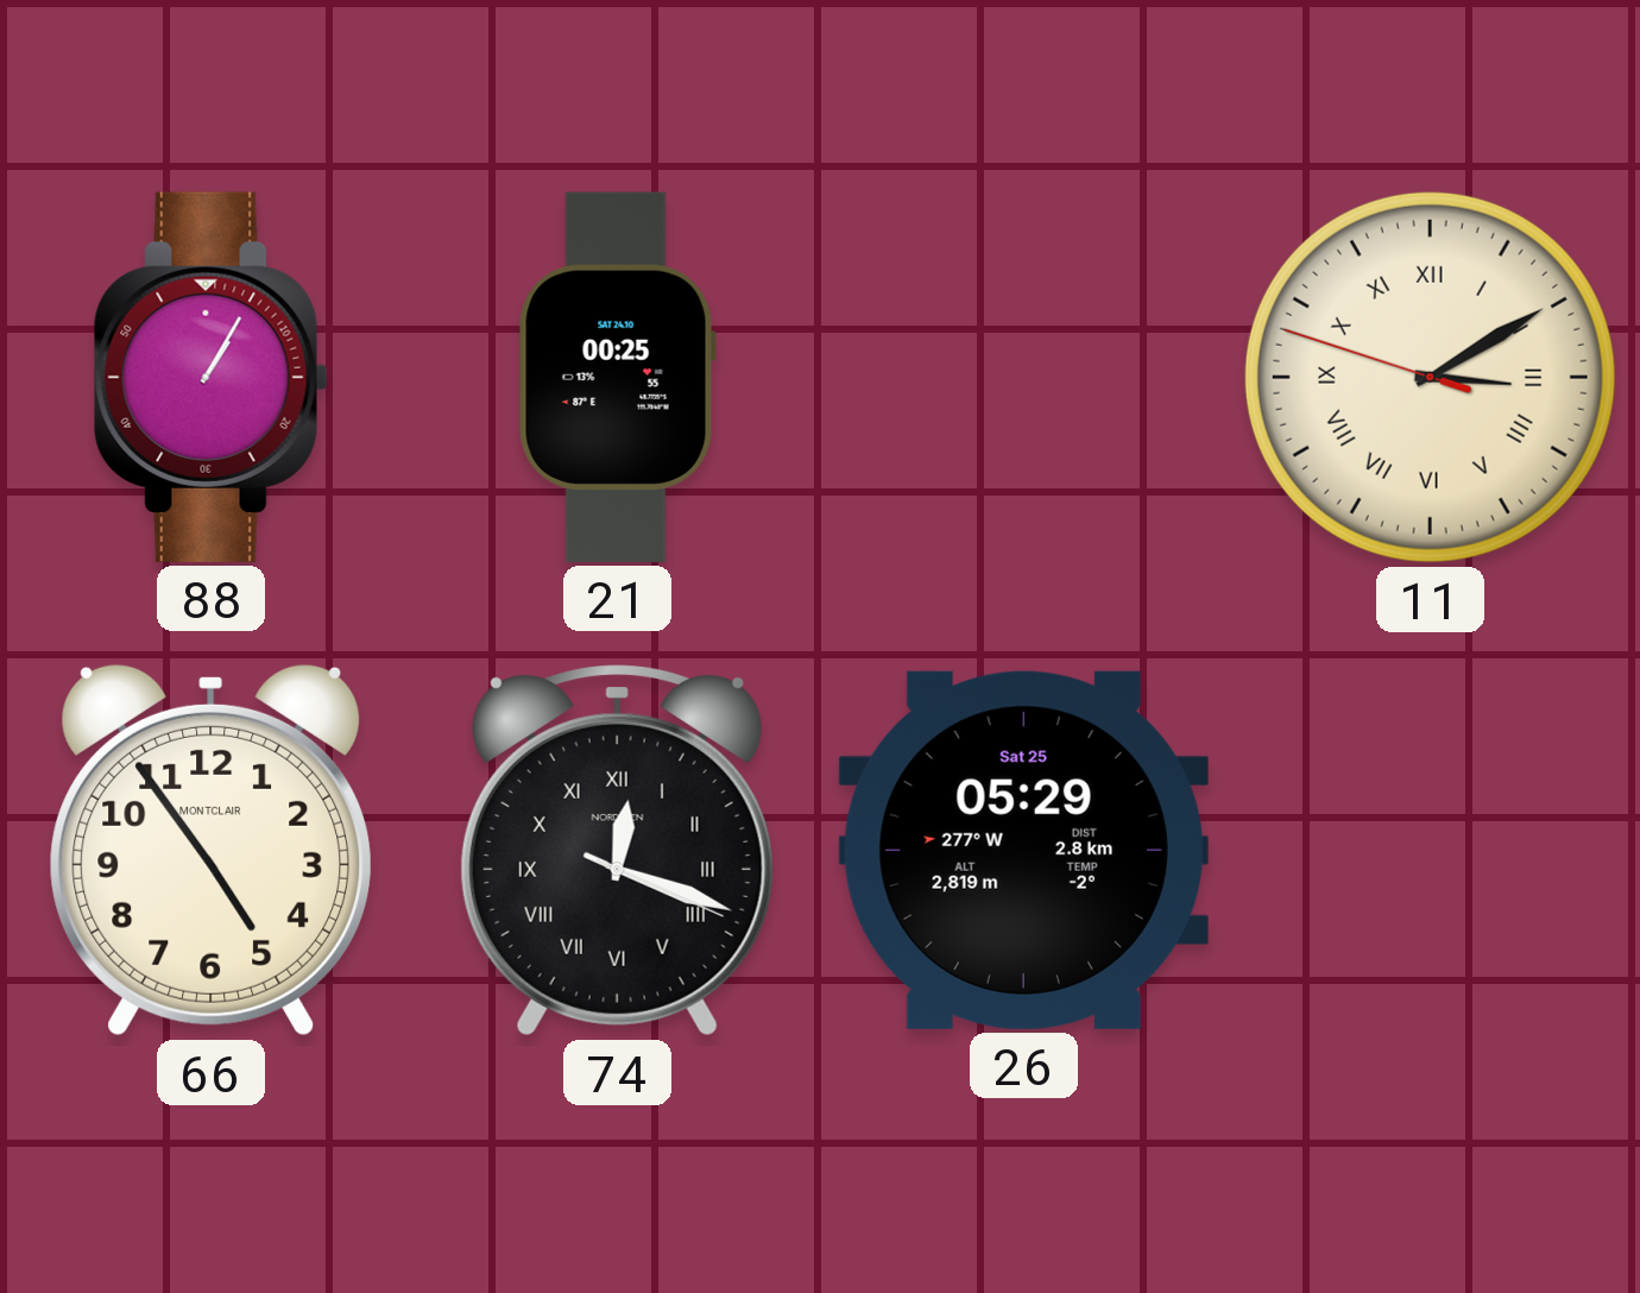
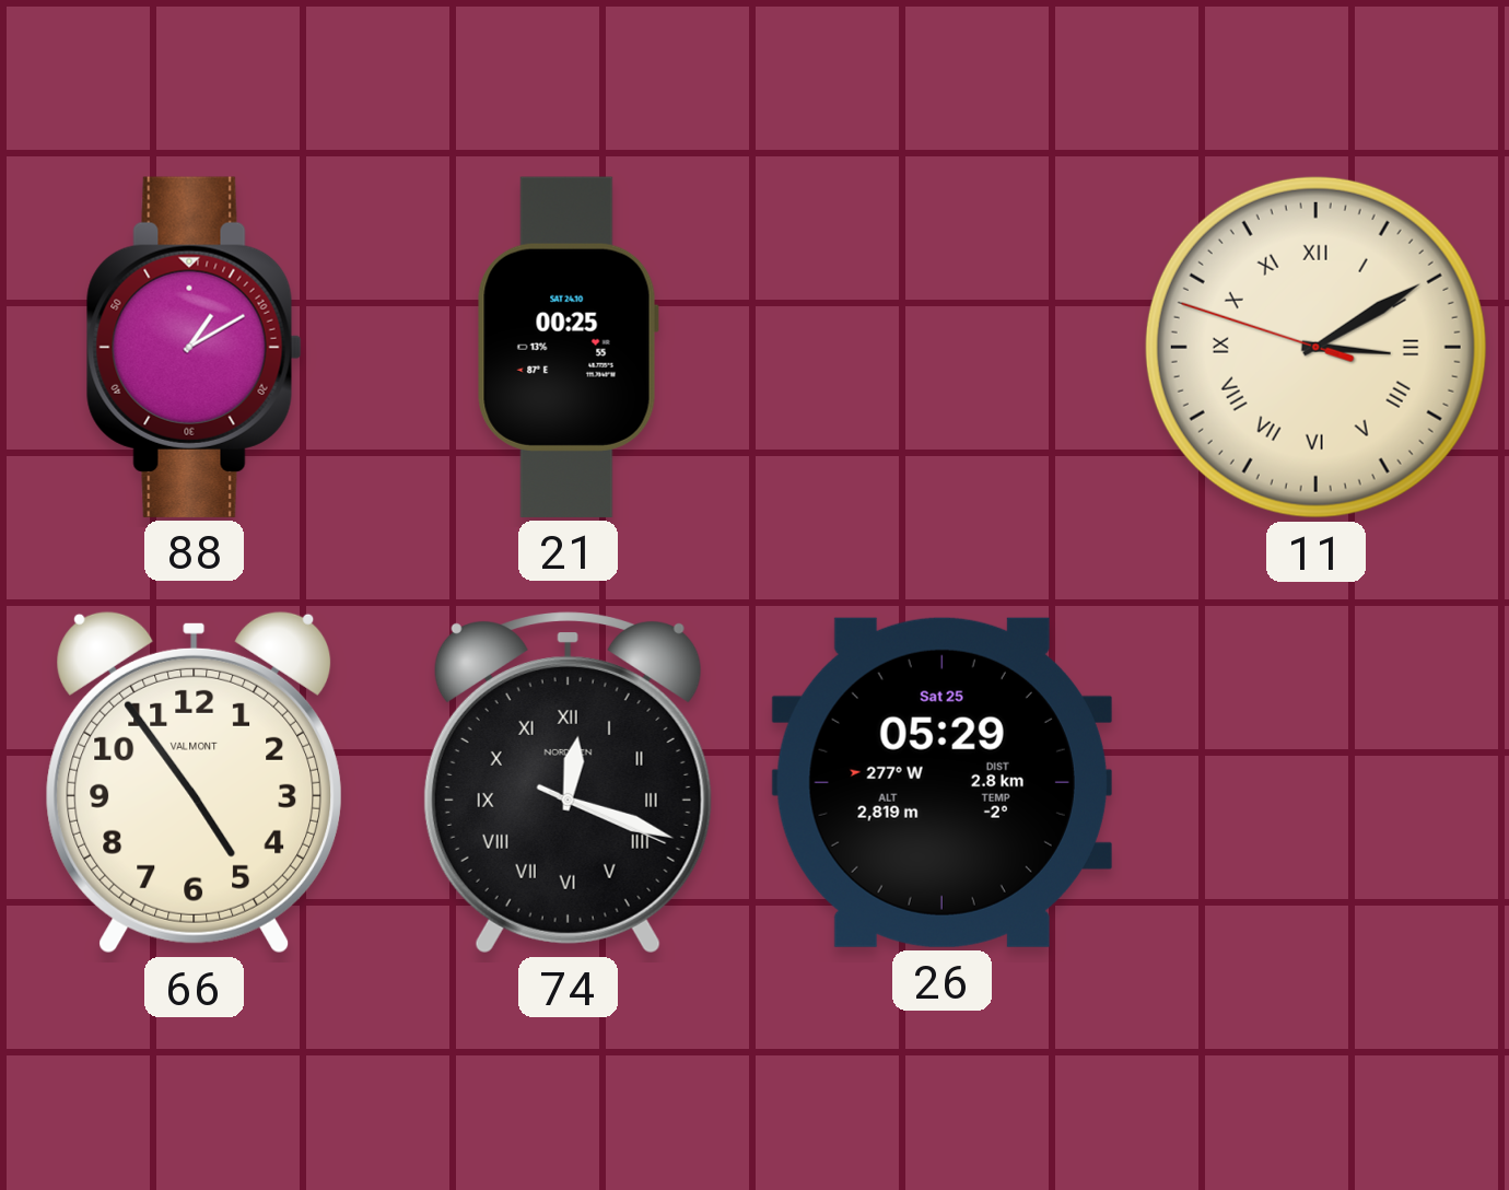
88: 1:05 -> 1:10
66 brand: MONTCLAIR -> VALMONT
